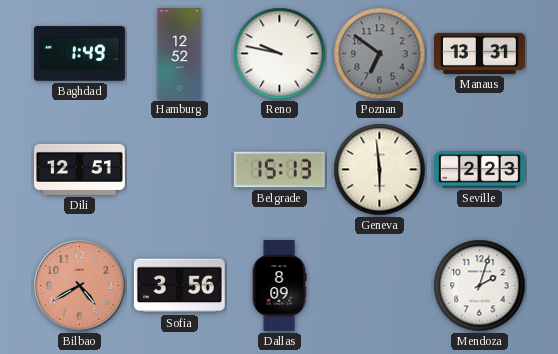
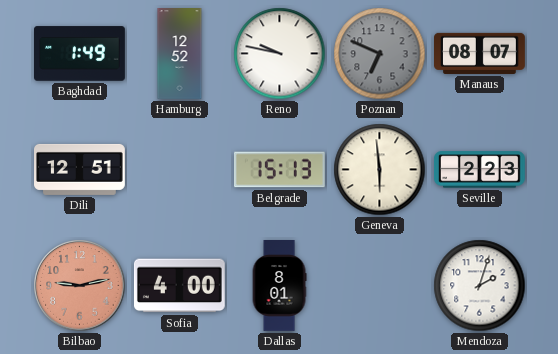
Poznan: 6:51 -> 6:49
Manaus: 13:31 -> 08:07
Bilbao: 4:40 -> 9:13
Sofia: 3:56 -> 4:00
Dallas: 8:09 -> 8:01
